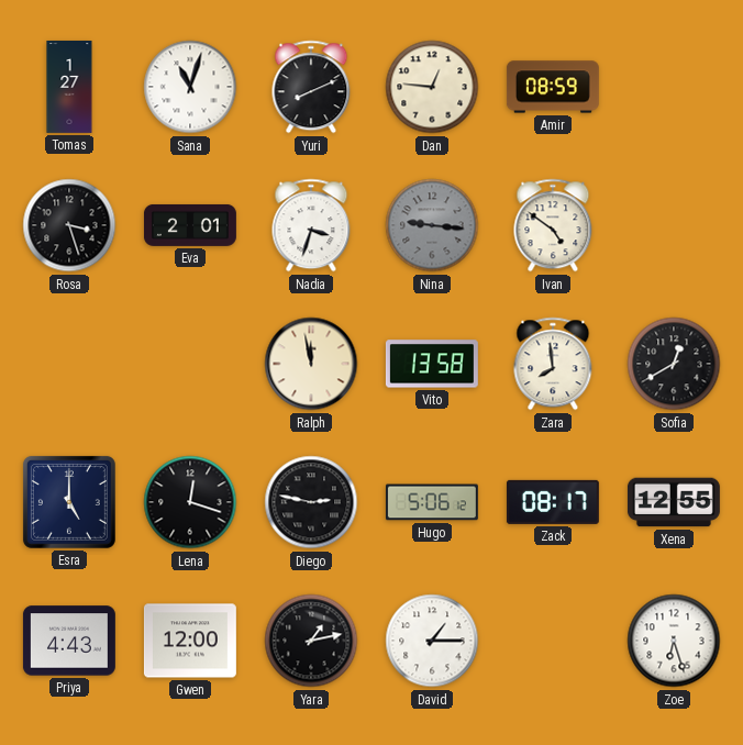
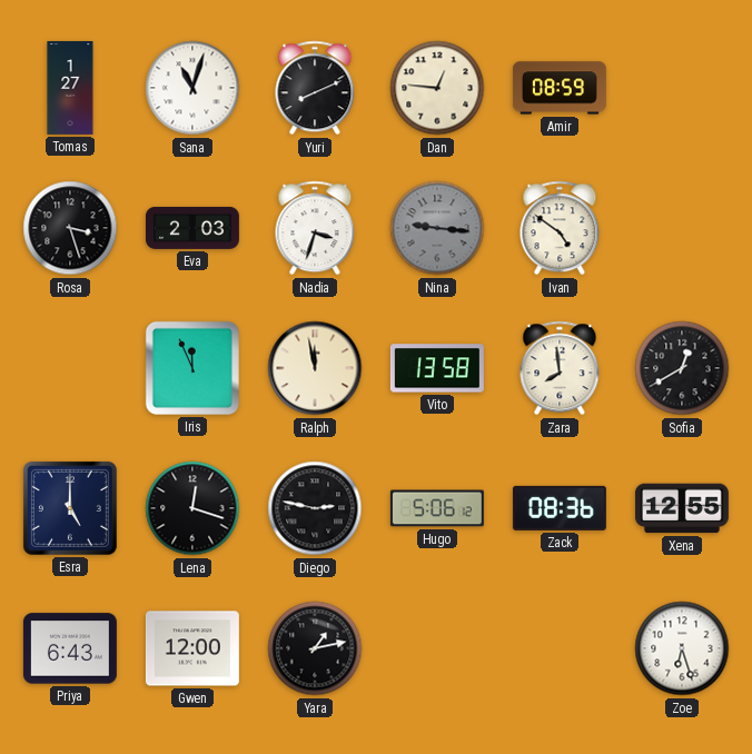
Eva: 2:01 -> 2:03
Iris: none -> 11:56
Zack: 08:17 -> 08:36
Priya: 4:43 -> 6:43
David: 1:15 -> none
